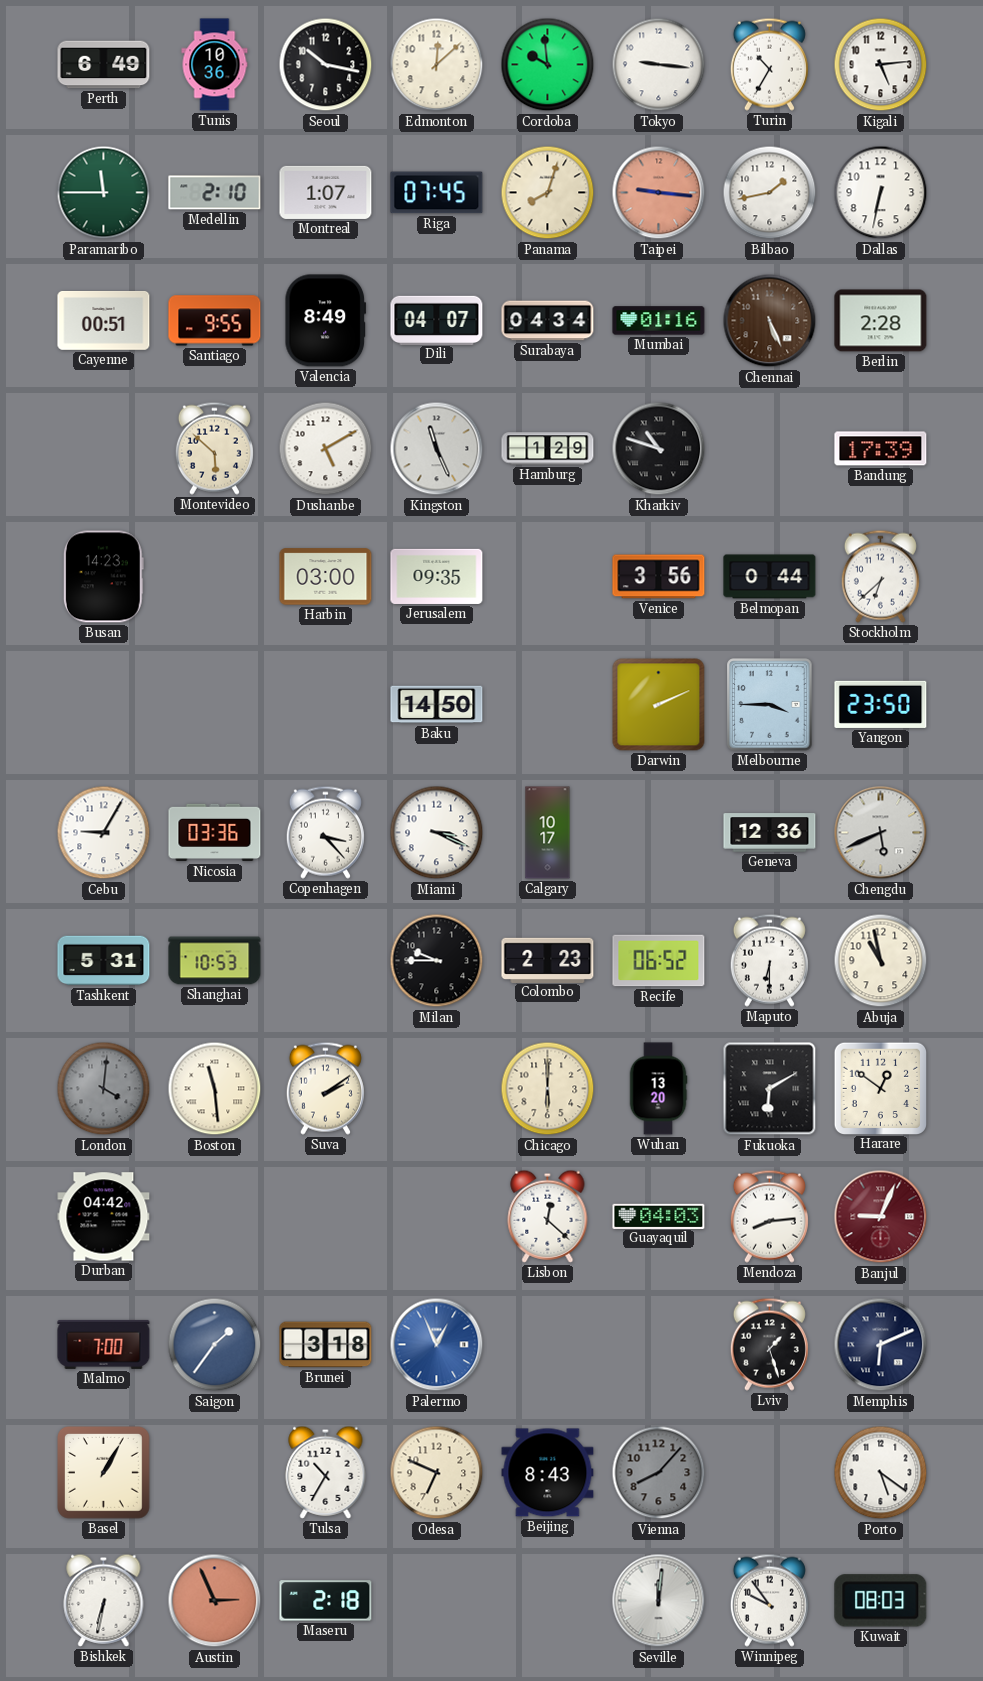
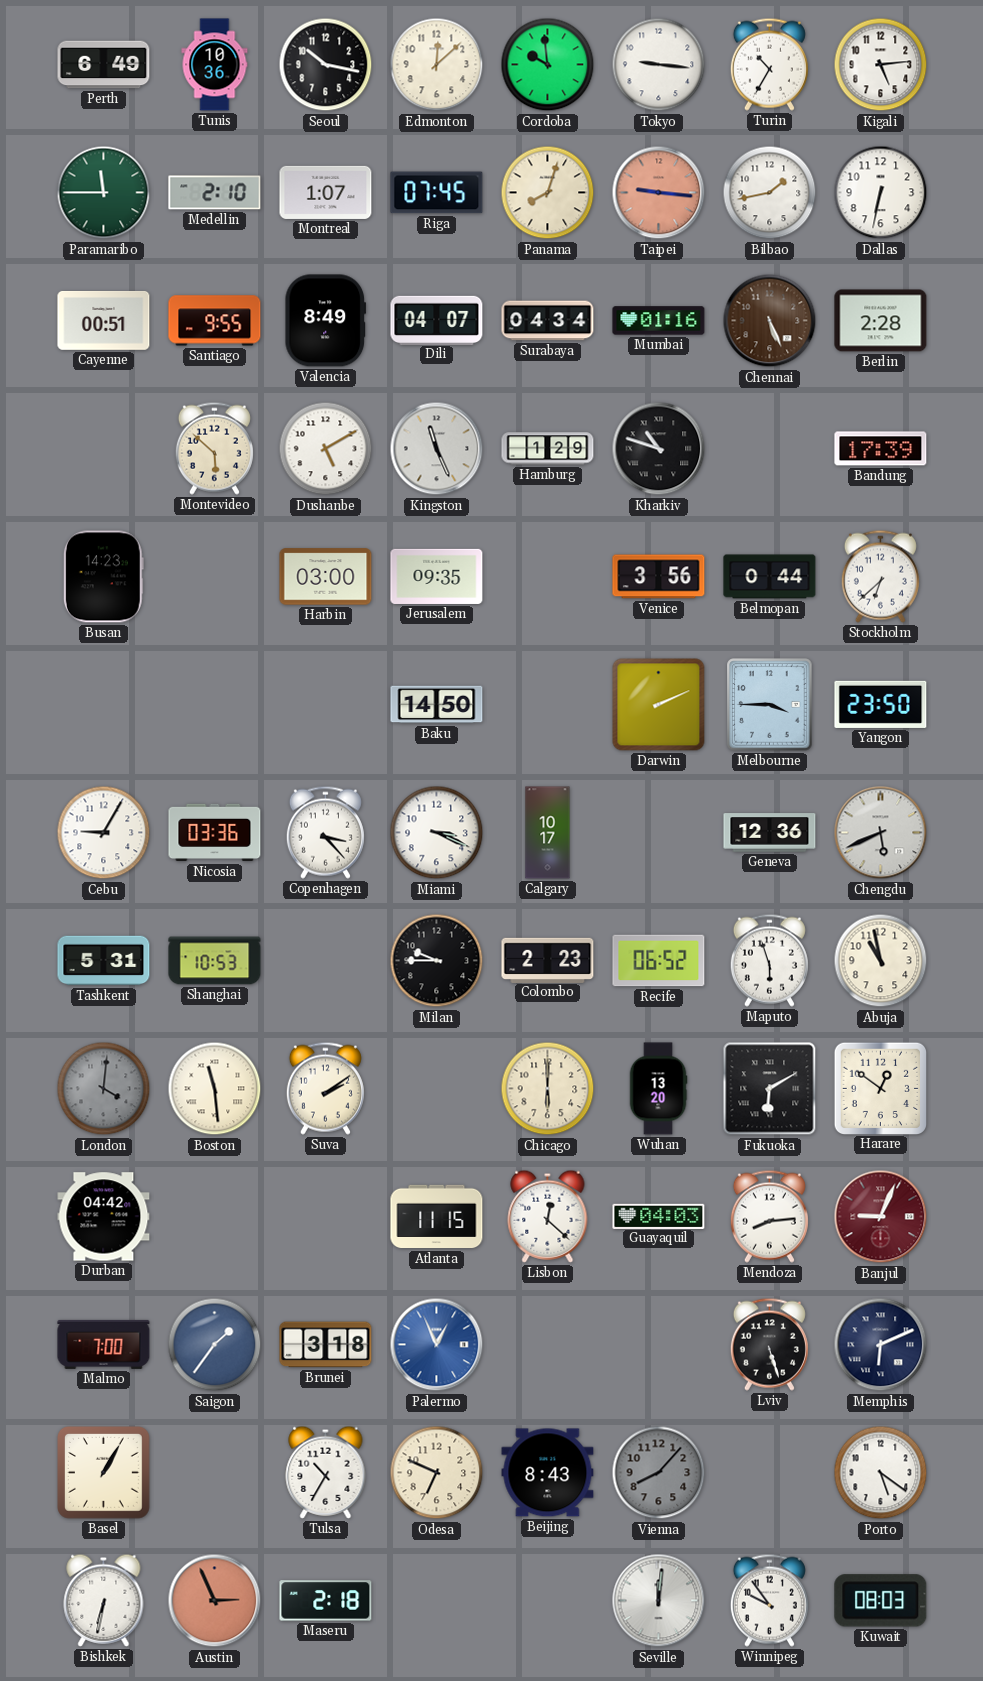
Maputo: 6:30 -> 5:57
Atlanta: none -> 11:15
Lviv: 1:27 -> 5:27
